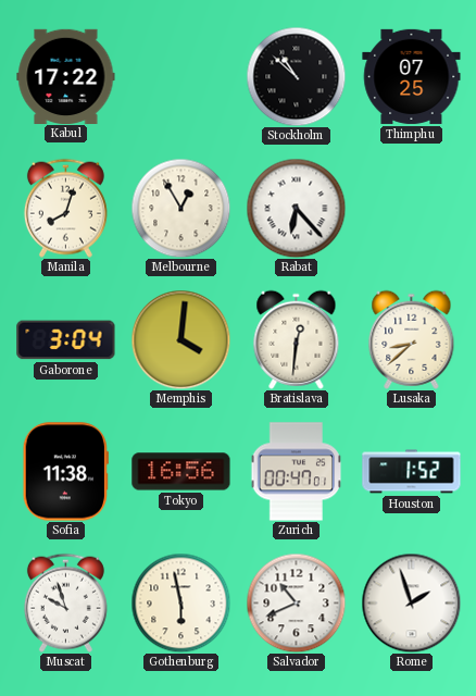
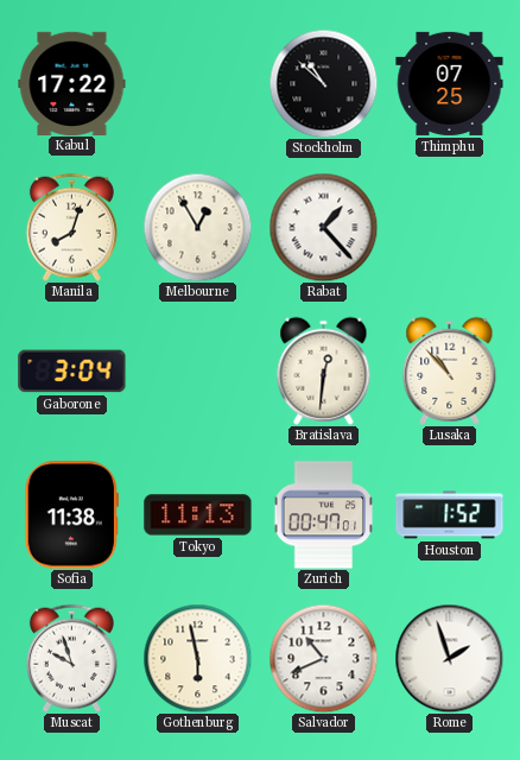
Rabat: 6:23 -> 1:23
Memphis: 4:01 -> none
Lusaka: 8:38 -> 10:53
Tokyo: 16:56 -> 11:13
